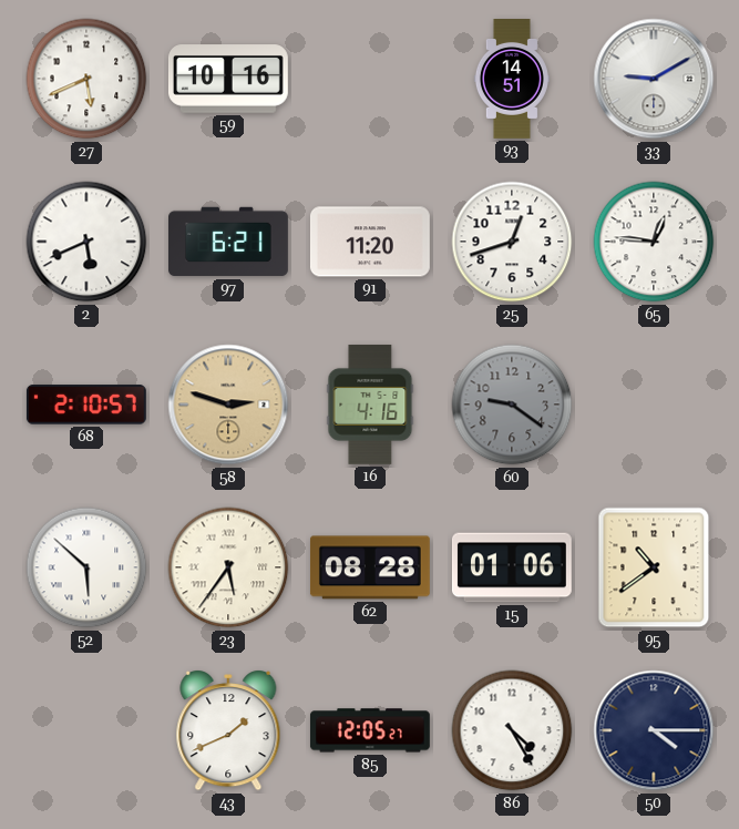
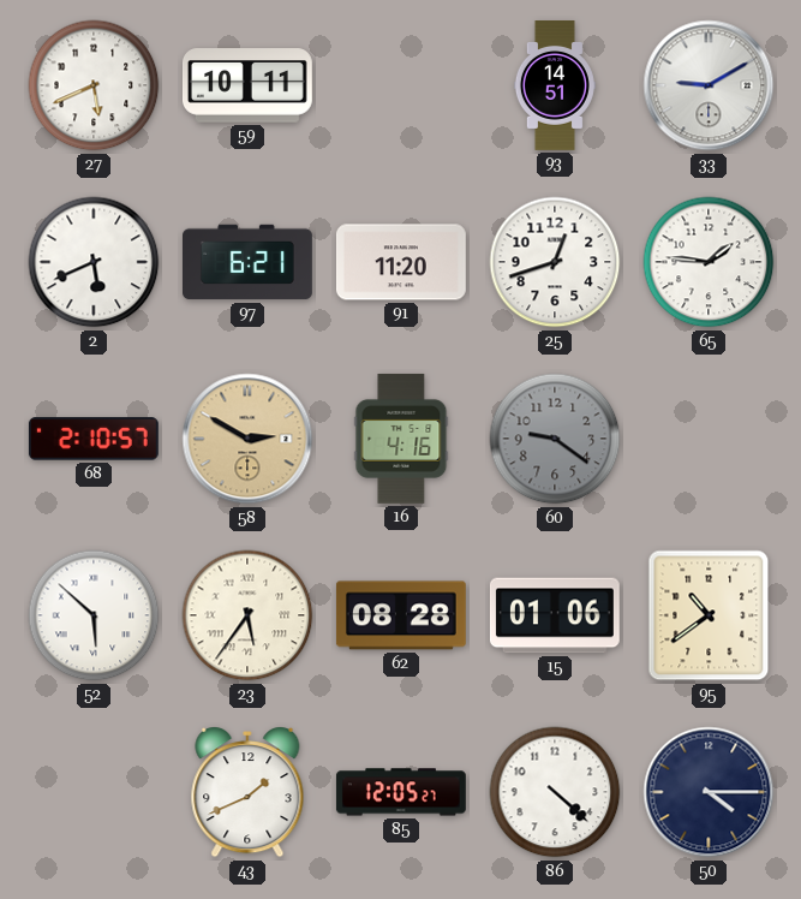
59: 10:16 -> 10:11
65: 12:46 -> 1:46
58: 2:48 -> 2:50
86: 4:25 -> 4:22
